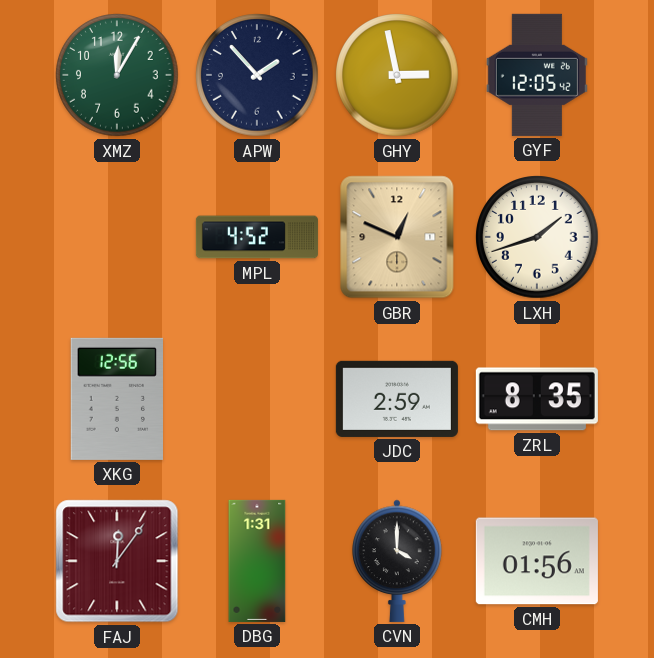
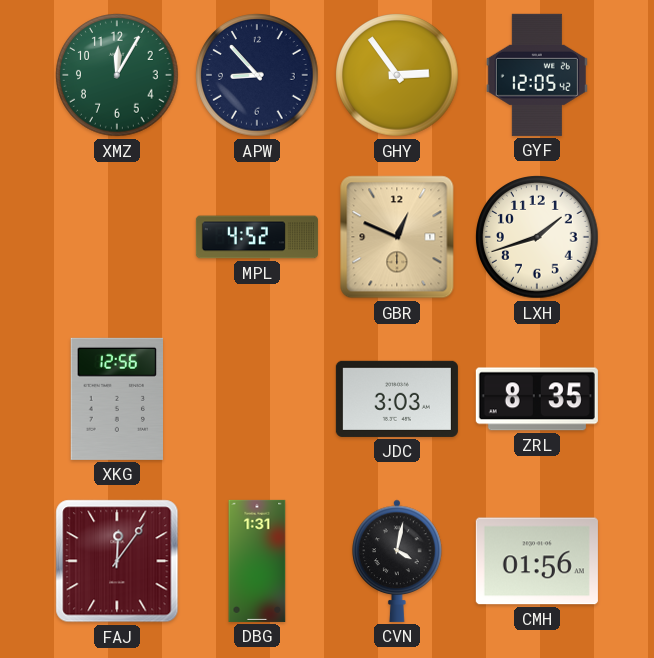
APW: 1:53 -> 8:53
GHY: 2:58 -> 2:54
JDC: 2:59 -> 3:03
CVN: 4:00 -> 4:02
